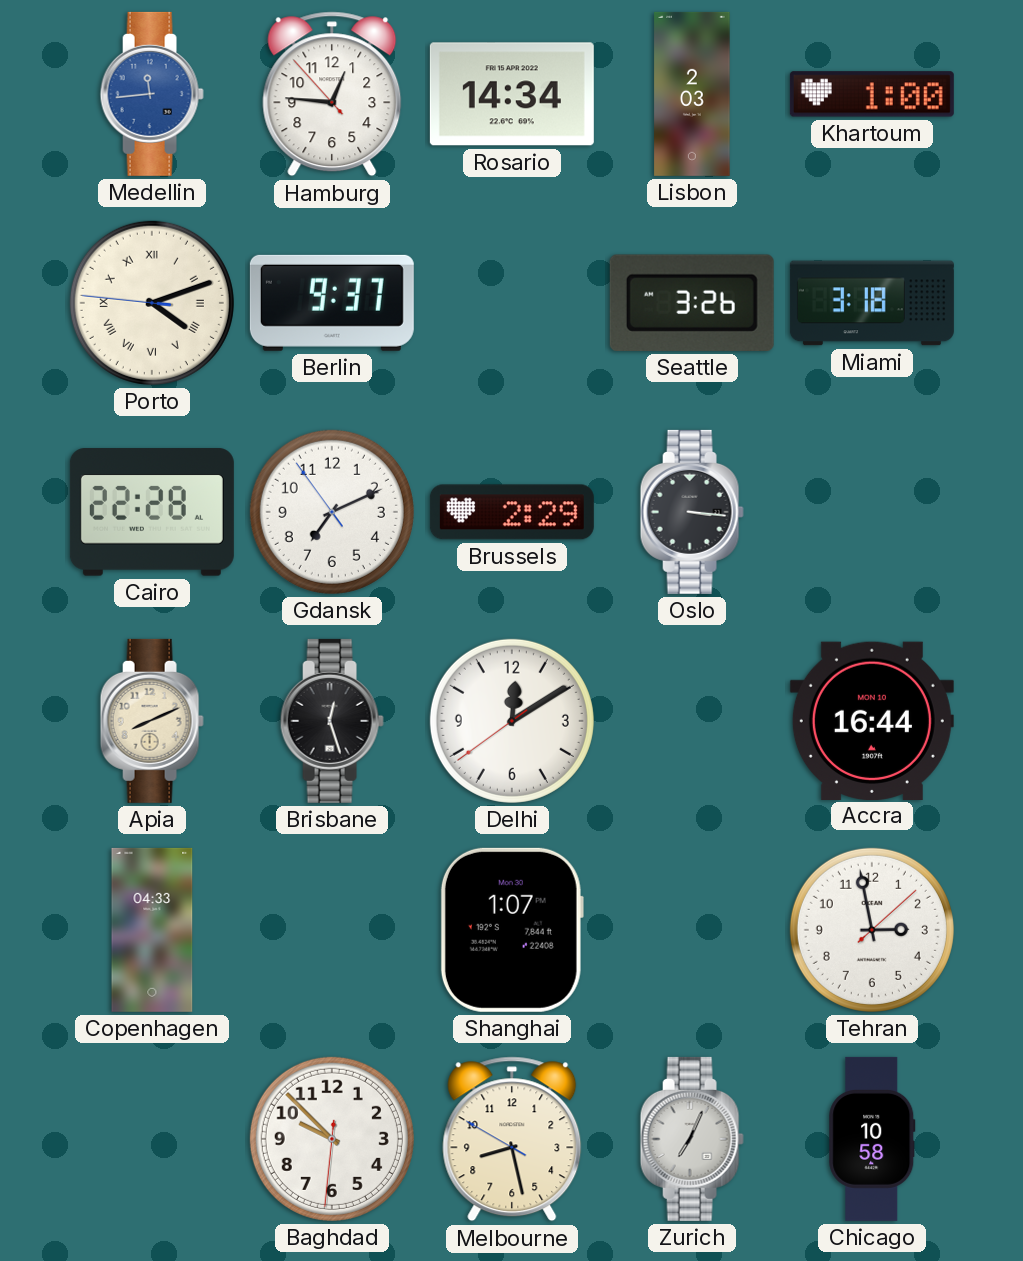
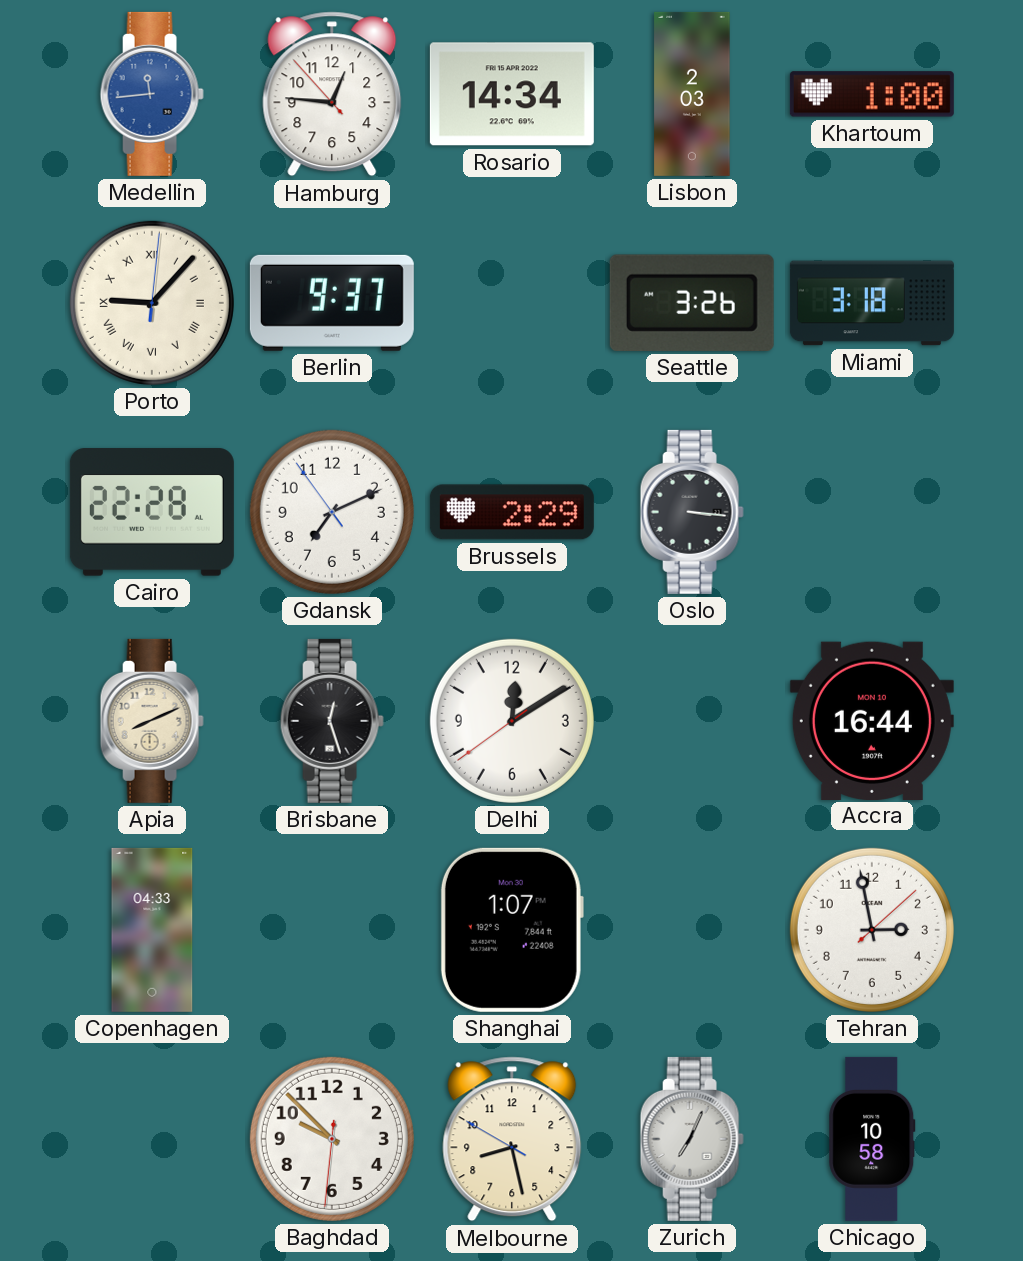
Porto: 4:11 -> 9:07
